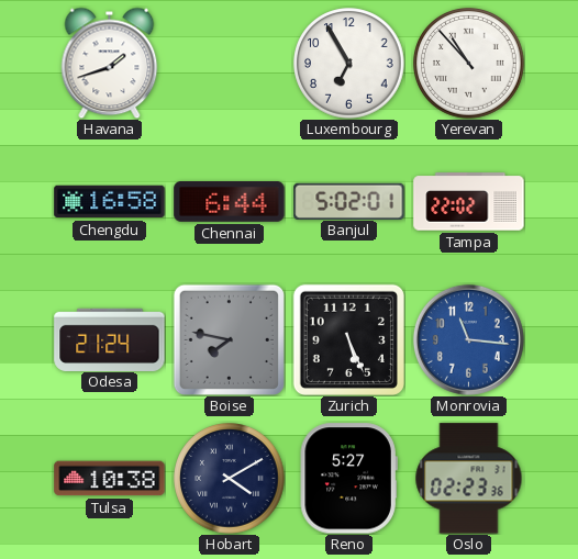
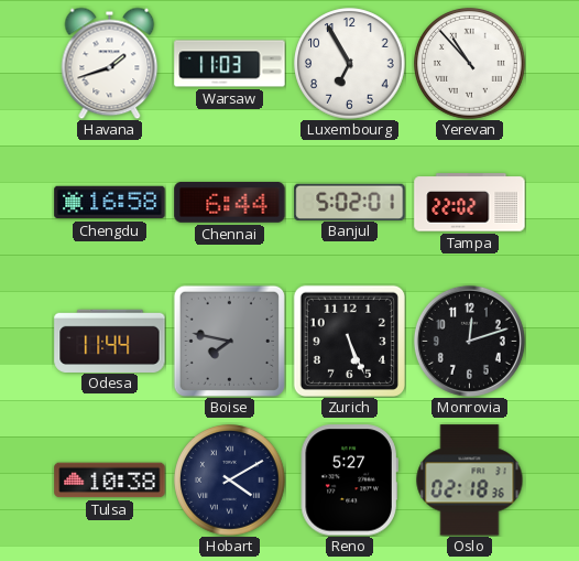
Warsaw: none -> 11:03
Odesa: 21:24 -> 11:44
Monrovia: 11:16 -> 12:12
Monrovia dial: blue -> black
Oslo: 02:23 -> 02:18
